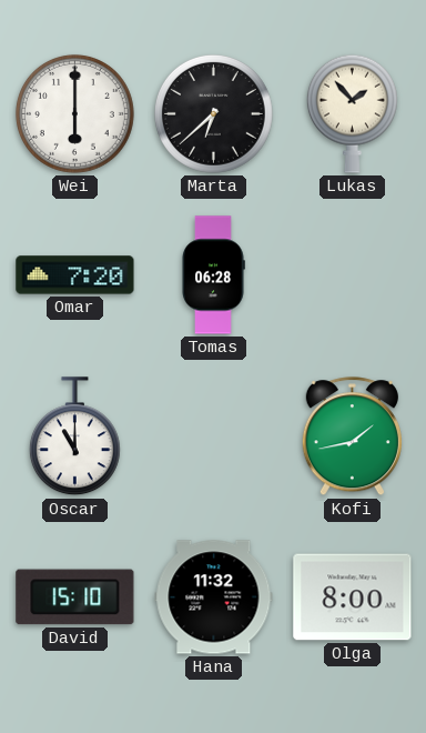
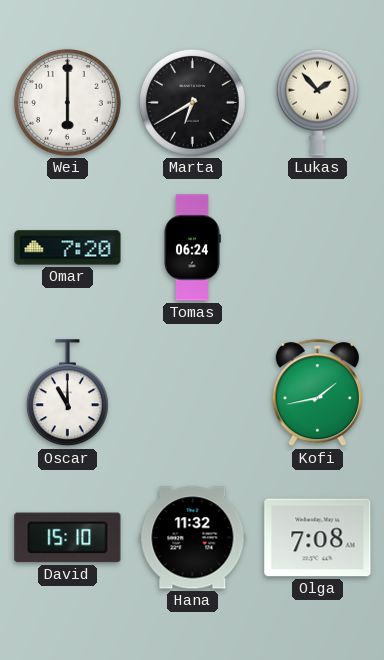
Marta: 6:38 -> 6:40
Tomas: 06:28 -> 06:24
Olga: 8:00 -> 7:08
